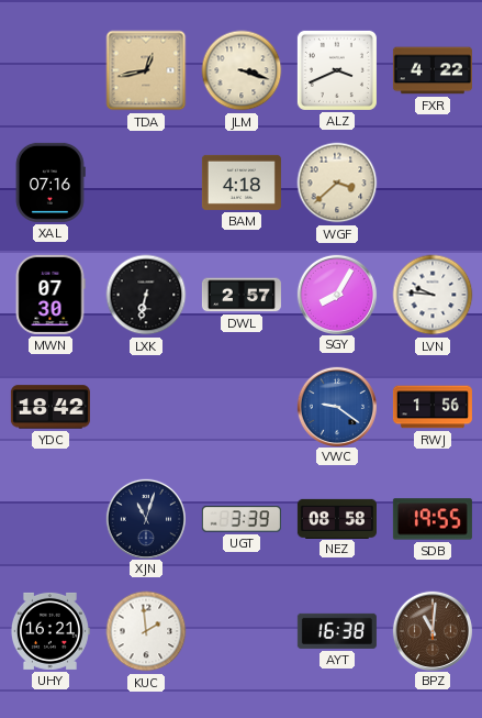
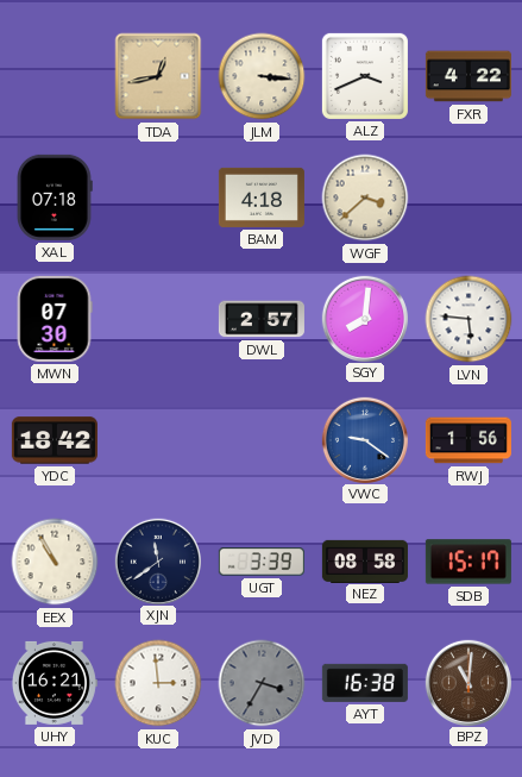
JLM: 3:18 -> 3:16
XAL: 07:16 -> 07:18
LXK: 6:32 -> none
SGY: 8:05 -> 8:01
LVN: 9:46 -> 5:46
EEX: none -> 10:55
XJN: 11:03 -> 11:39
SDB: 19:55 -> 15:17
KUC: 1:59 -> 2:59
JVD: none -> 3:35
